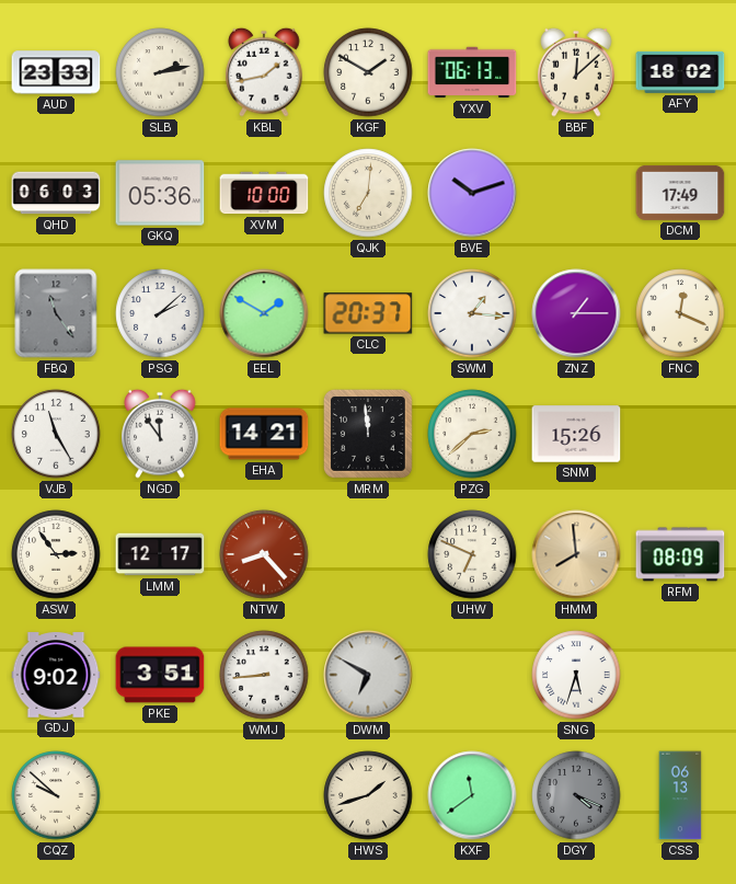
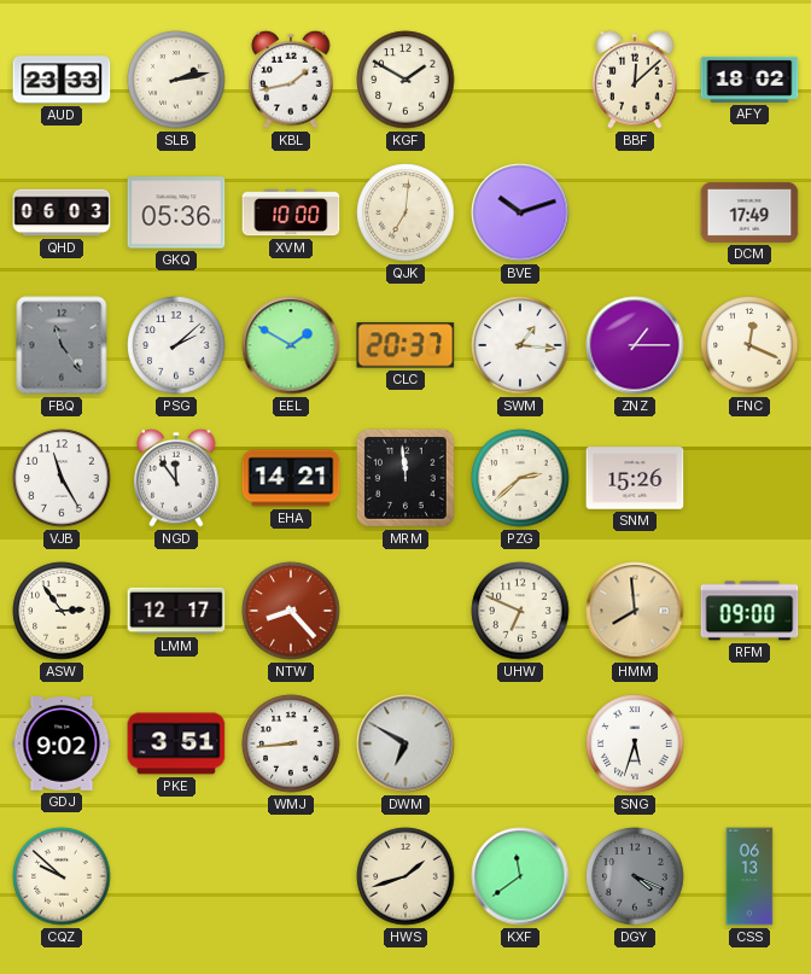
YXV: 06:13 -> none
RFM: 08:09 -> 09:00
